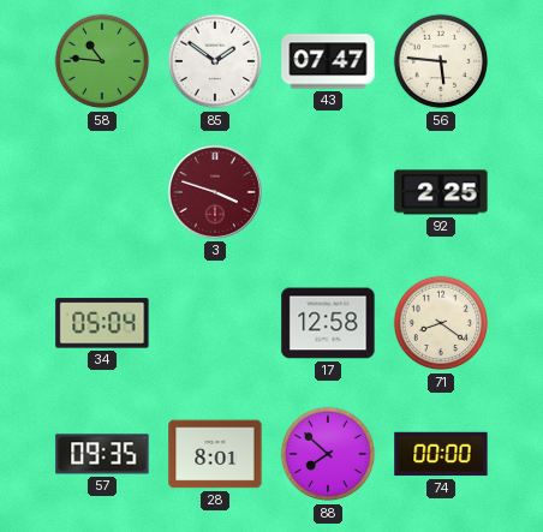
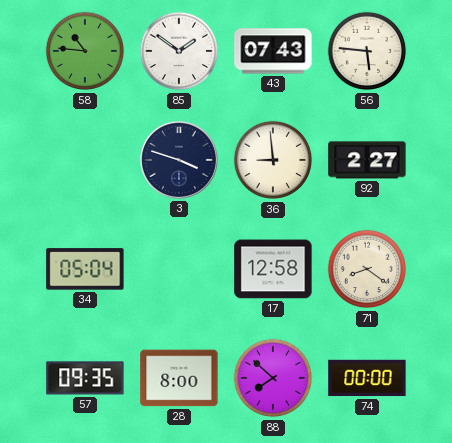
43: 07:47 -> 07:43
3 dial: burgundy -> navy
36: none -> 8:59
92: 2:25 -> 2:27
28: 8:01 -> 8:00
